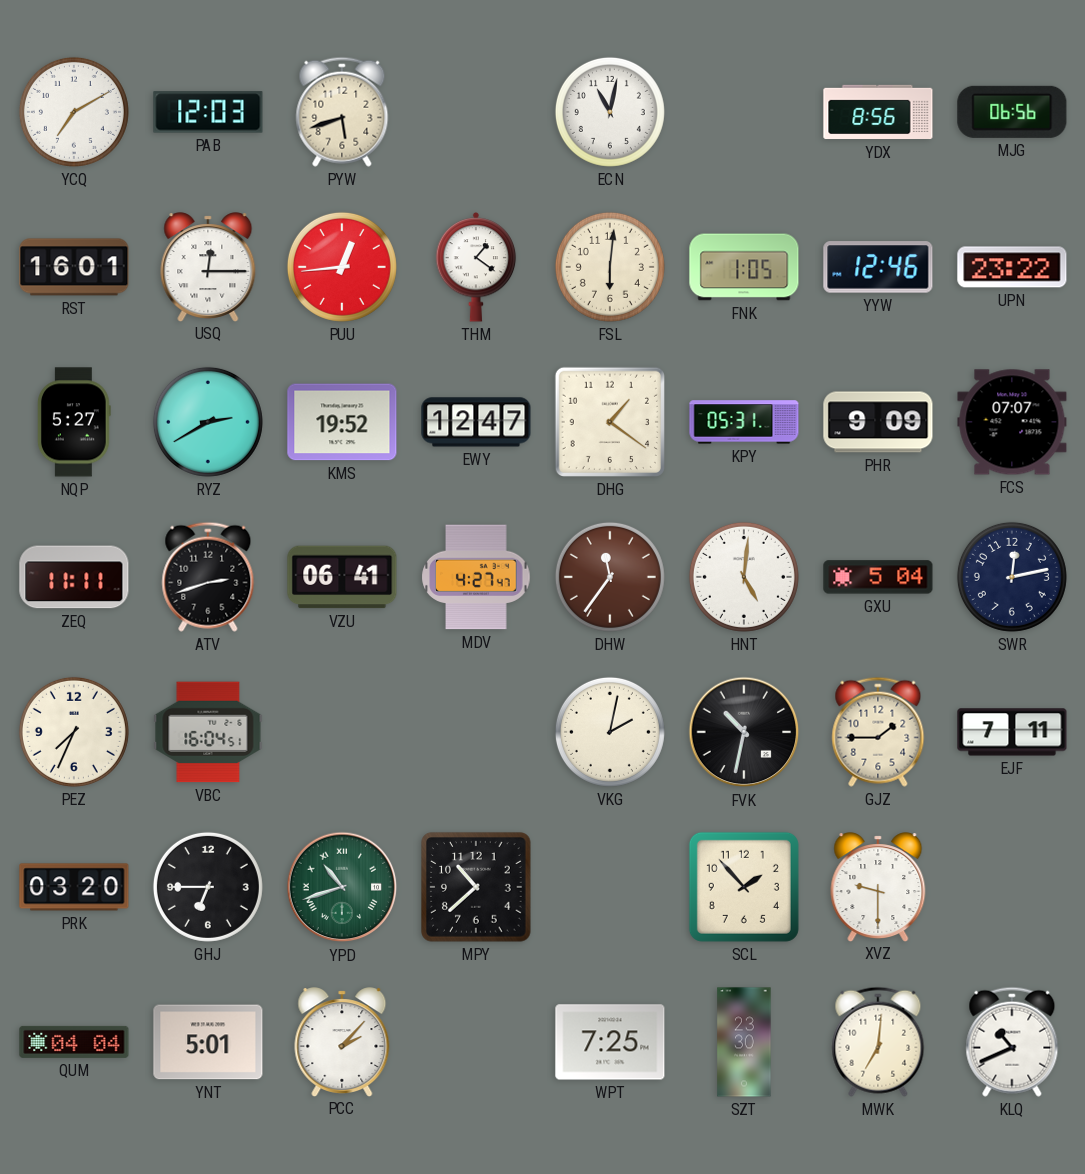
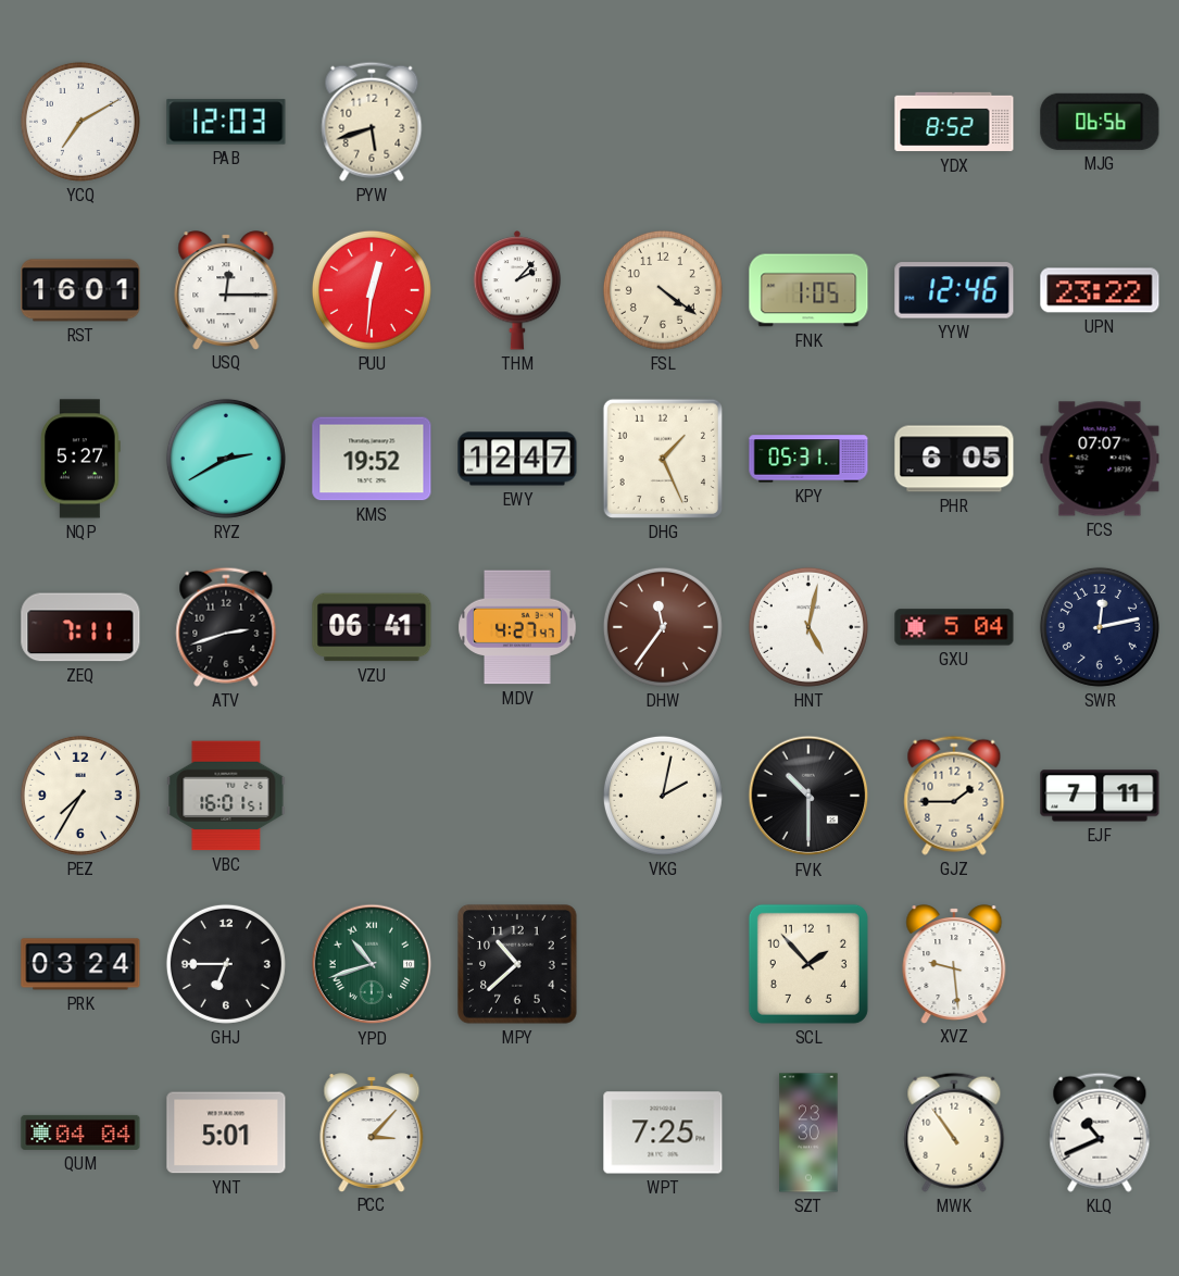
ECN: 11:02 -> none
YDX: 8:56 -> 8:52
PUU: 12:44 -> 12:31
THM: 1:21 -> 2:07
FSL: 6:01 -> 4:21
DHG: 1:21 -> 1:26
PHR: 9:09 -> 6:05
ZEQ: 11:11 -> 7:11
HNT: 5:01 -> 5:02
PEZ: 7:34 -> 7:35
VBC: 16:04 -> 16:01
FVK: 10:32 -> 10:30
PRK: 03:20 -> 03:24
XVZ: 9:30 -> 9:29
PCC: 2:07 -> 3:07
MWK: 7:01 -> 10:54
